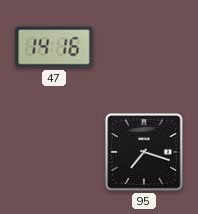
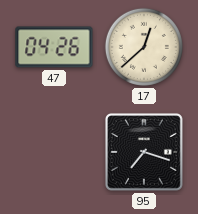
47: 14:16 -> 04:26
17: none -> 12:38
